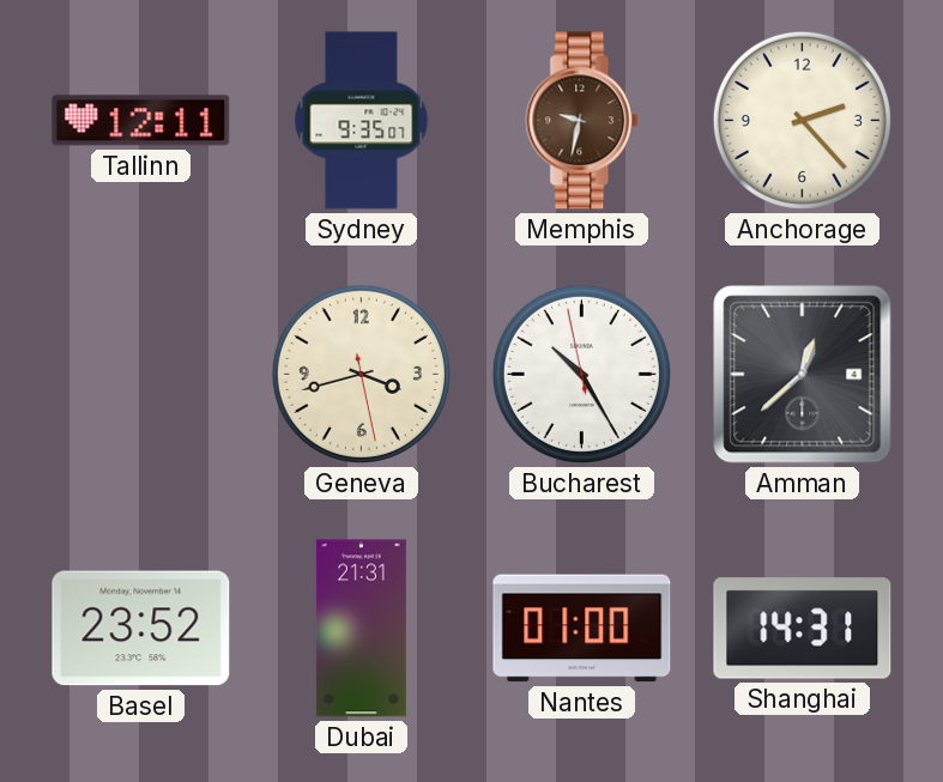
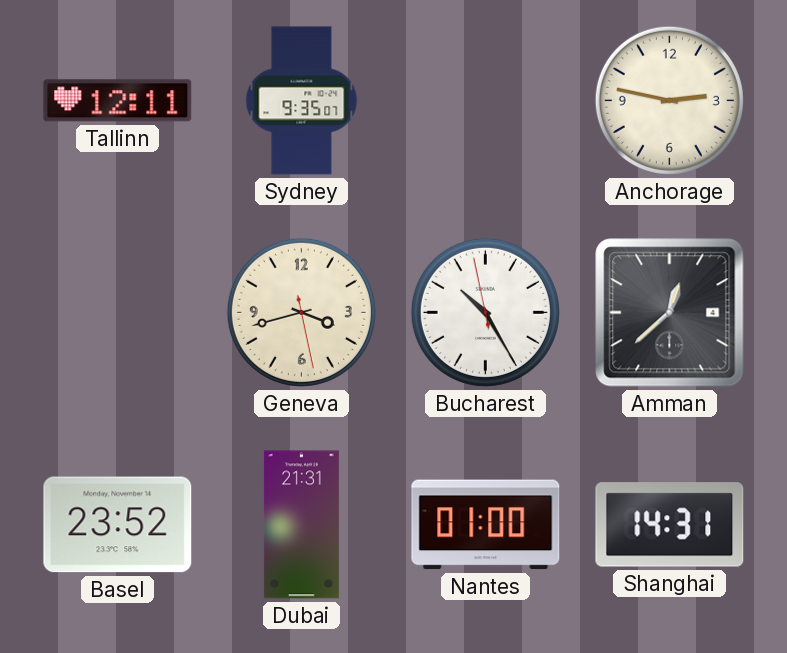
Memphis: 9:32 -> none
Anchorage: 2:23 -> 2:47
